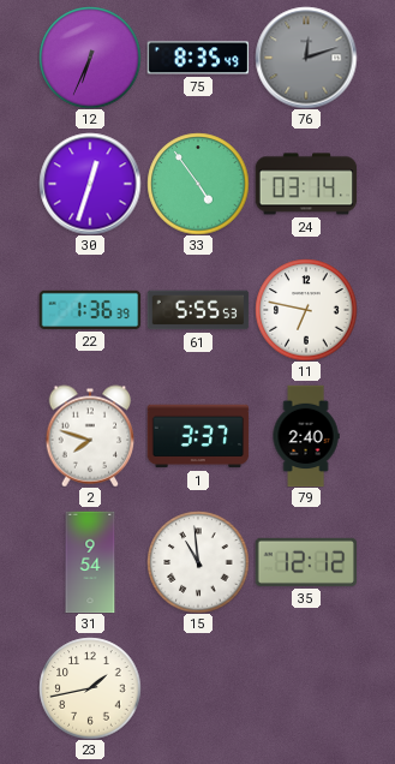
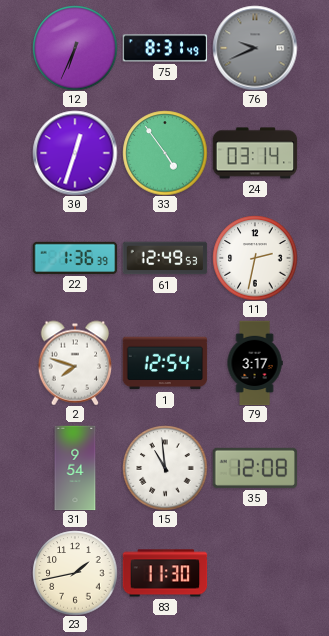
75: 8:35 -> 8:31
76: 12:12 -> 9:41
61: 5:55 -> 12:49
11: 6:47 -> 2:32
1: 3:37 -> 12:54
79: 2:40 -> 3:17
35: 12:12 -> 12:08
83: none -> 11:30
